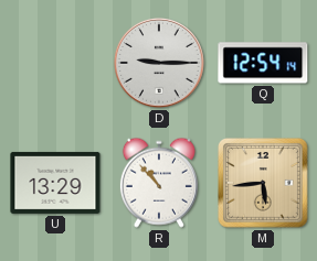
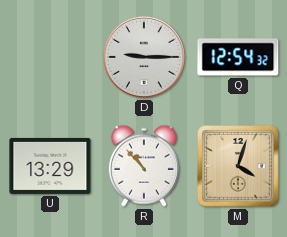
Q: 12:54:14 -> 12:54:32
M: 5:44 -> 4:03
